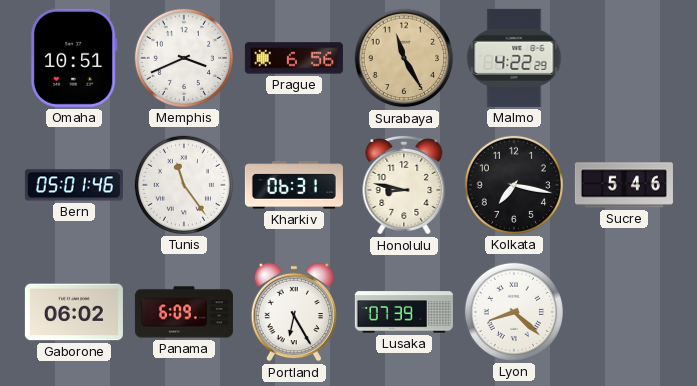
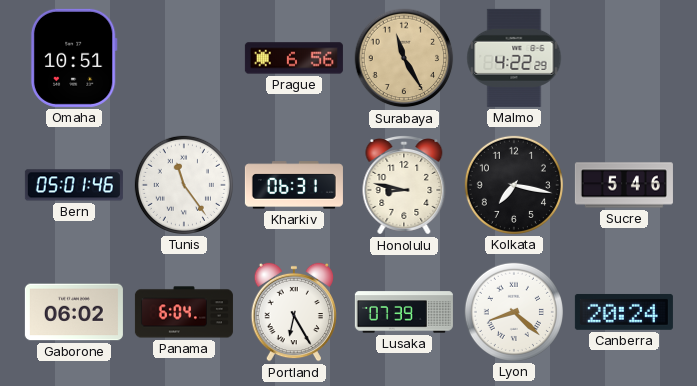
Memphis: 3:41 -> none
Panama: 6:09 -> 6:04
Canberra: none -> 20:24
